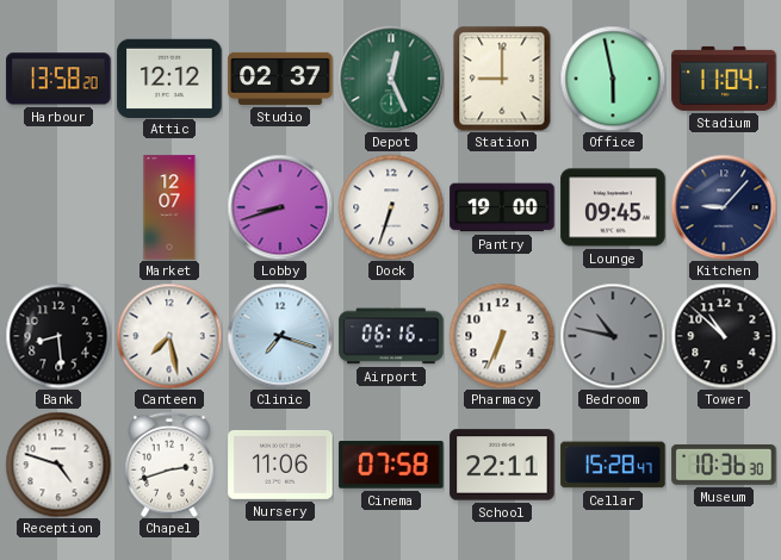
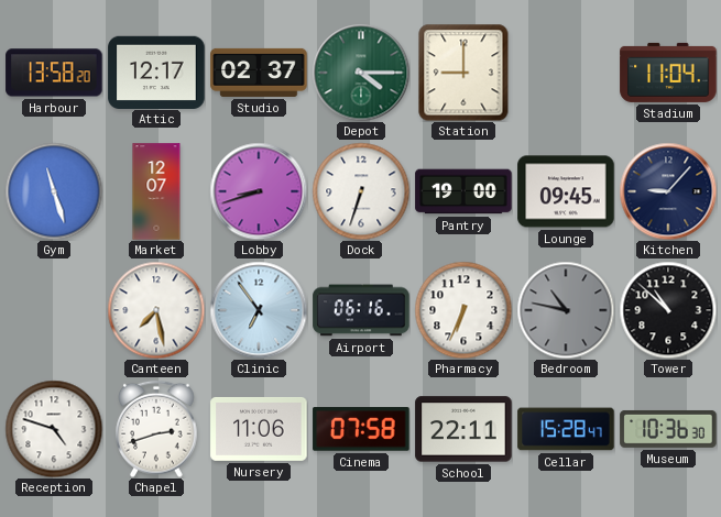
Attic: 12:12 -> 12:17
Depot: 12:26 -> 4:15
Office: 5:58 -> none
Gym: none -> 11:27
Bank: 8:29 -> none
Clinic: 7:18 -> 6:54
